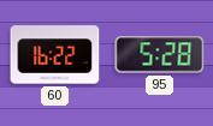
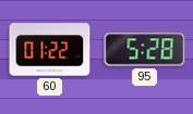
60: 16:22 -> 01:22
